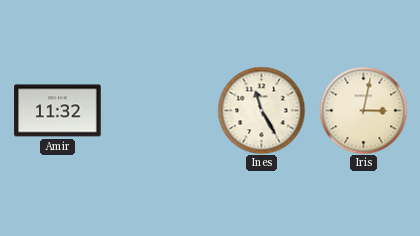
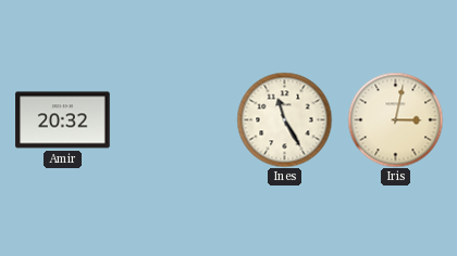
Amir: 11:32 -> 20:32
